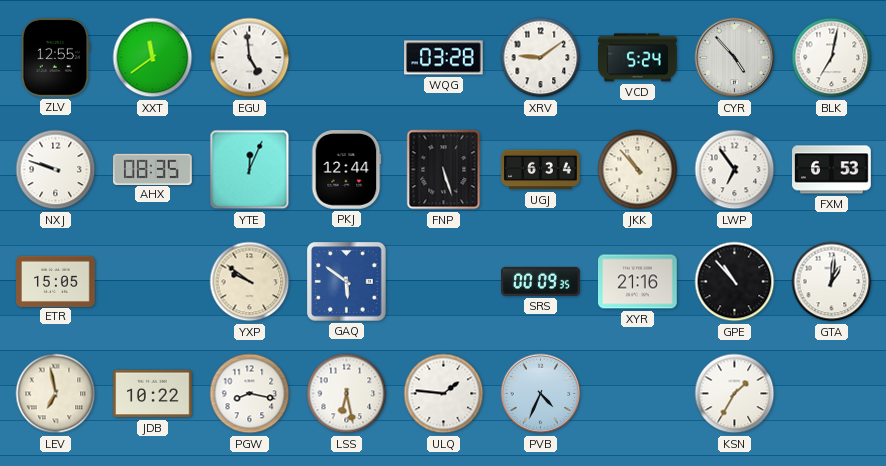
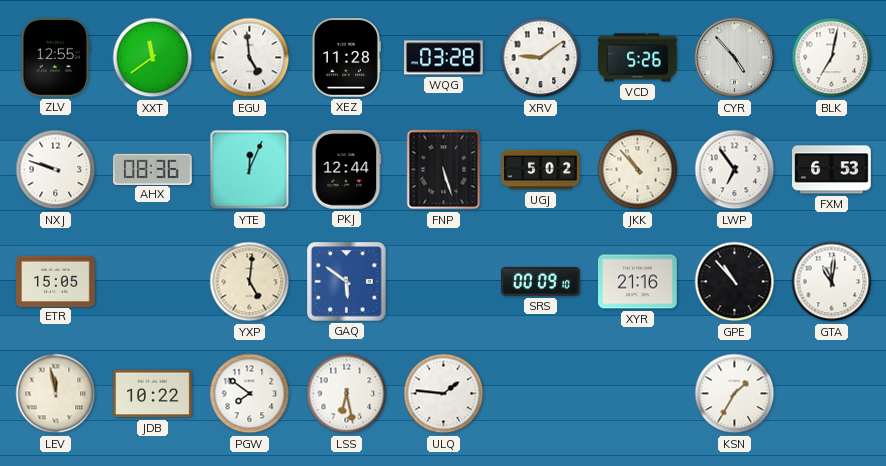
XEZ: none -> 11:28
VCD: 5:24 -> 5:26
AHX: 08:35 -> 08:36
UGJ: 6:34 -> 5:02
YXP: 9:51 -> 5:01
SRS: 00:09:35 -> 00:09:10
GTA: 1:01 -> 11:01
LEV: 6:58 -> 11:58
PGW: 8:17 -> 7:51
PVB: 4:34 -> none
